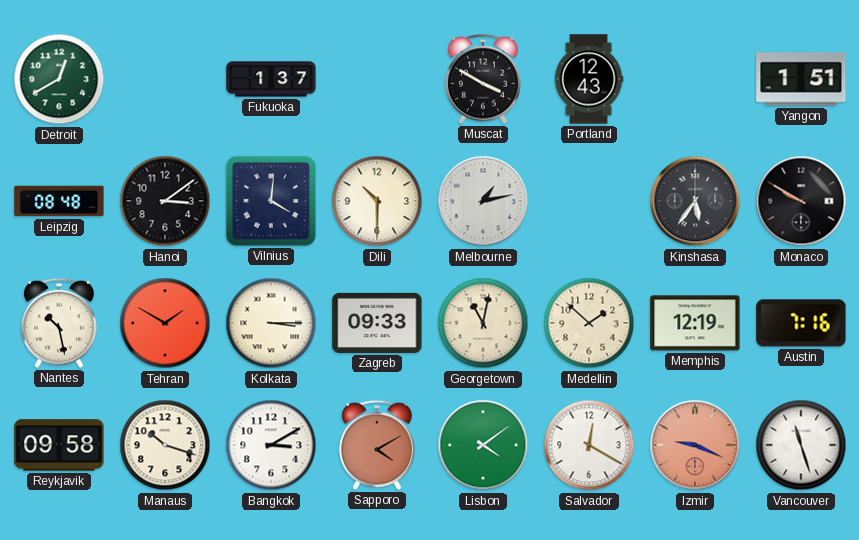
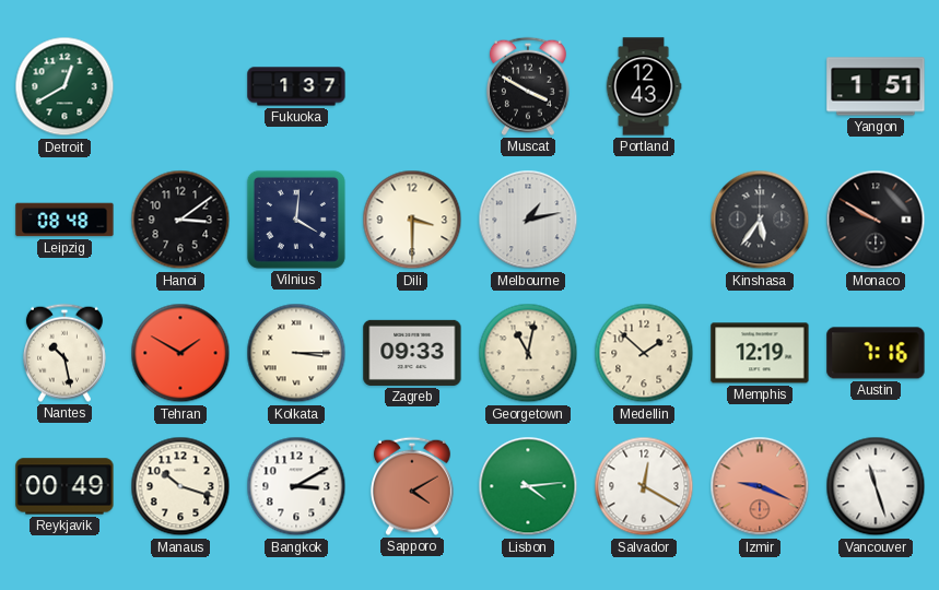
Dili: 10:30 -> 3:30
Reykjavik: 09:58 -> 00:49
Lisbon: 4:09 -> 4:14
